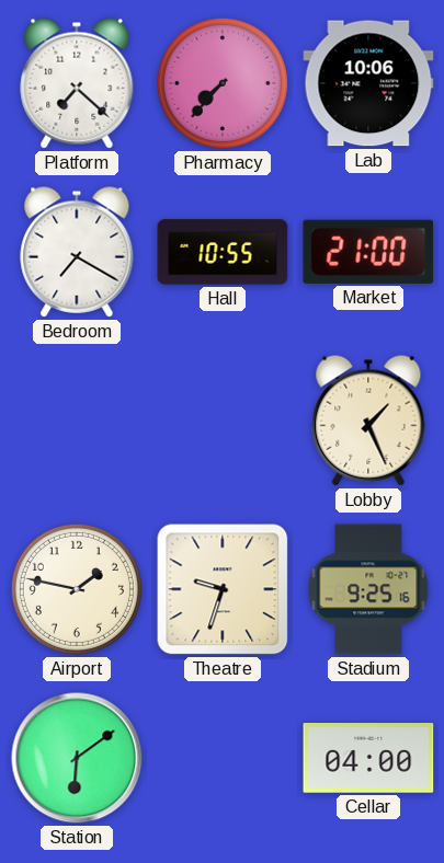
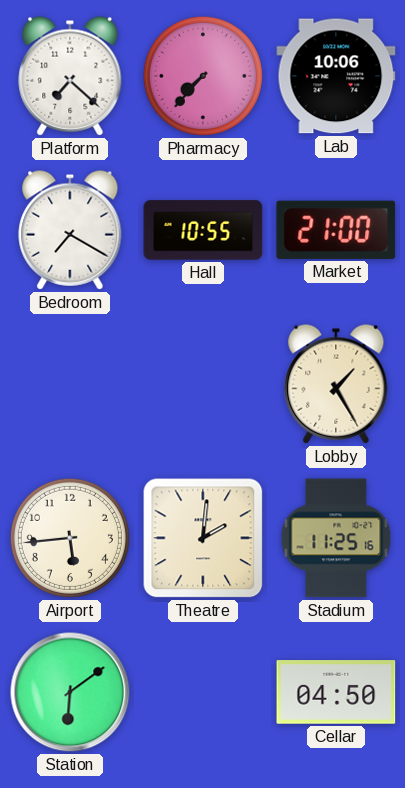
Lobby: 1:26 -> 1:25
Airport: 1:47 -> 5:44
Theatre: 9:33 -> 2:01
Stadium: 9:25 -> 11:25
Cellar: 04:00 -> 04:50
